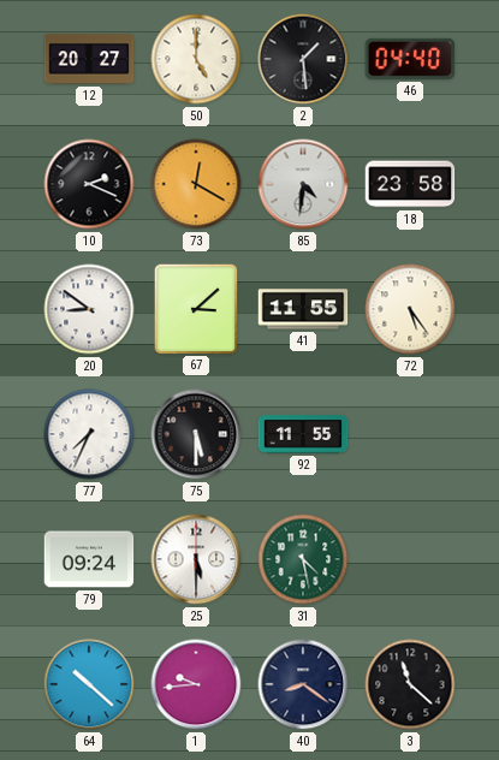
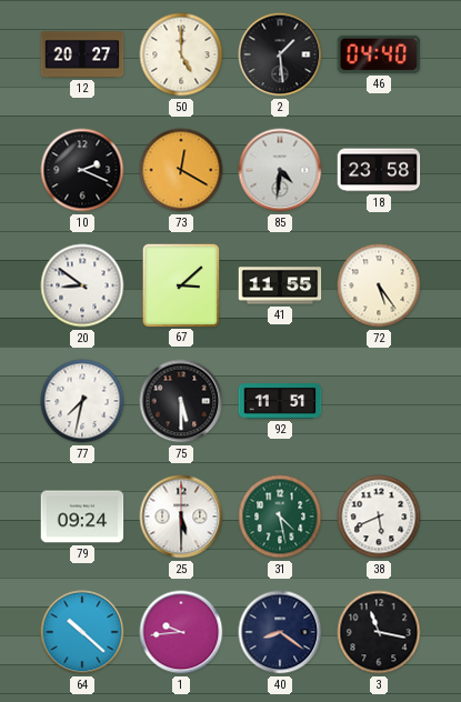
77: 7:34 -> 7:32
92: 11:55 -> 11:51
38: none -> 5:41
3: 11:22 -> 11:17
